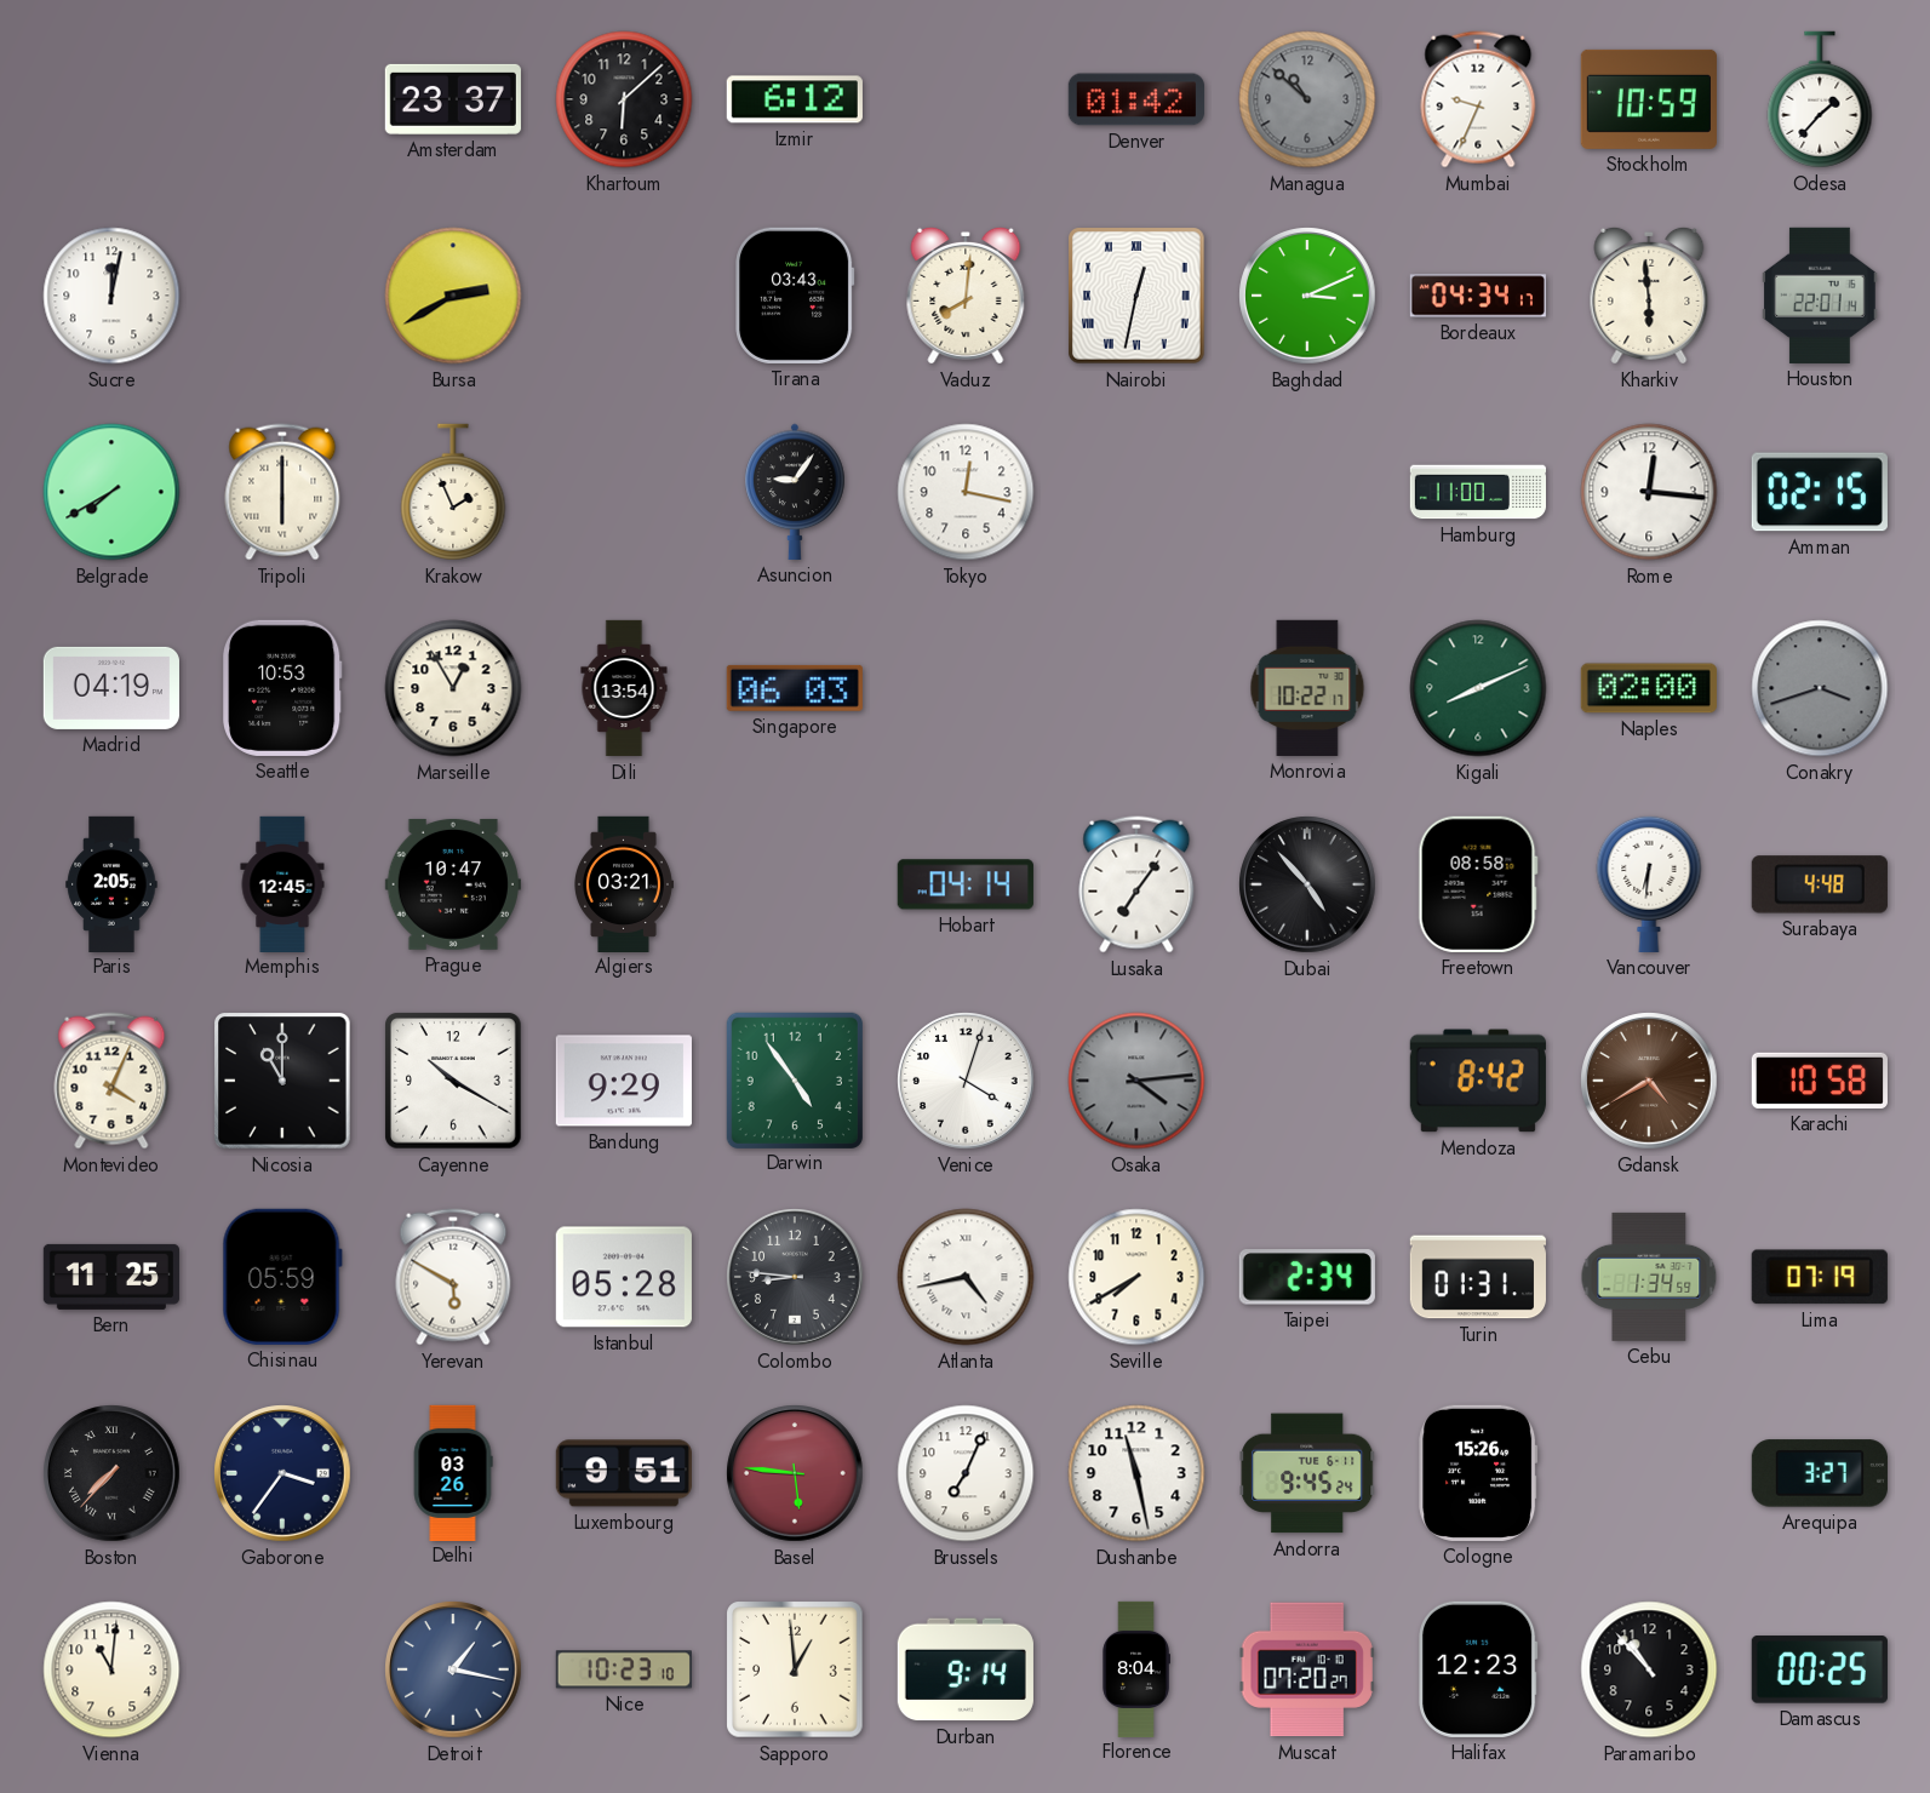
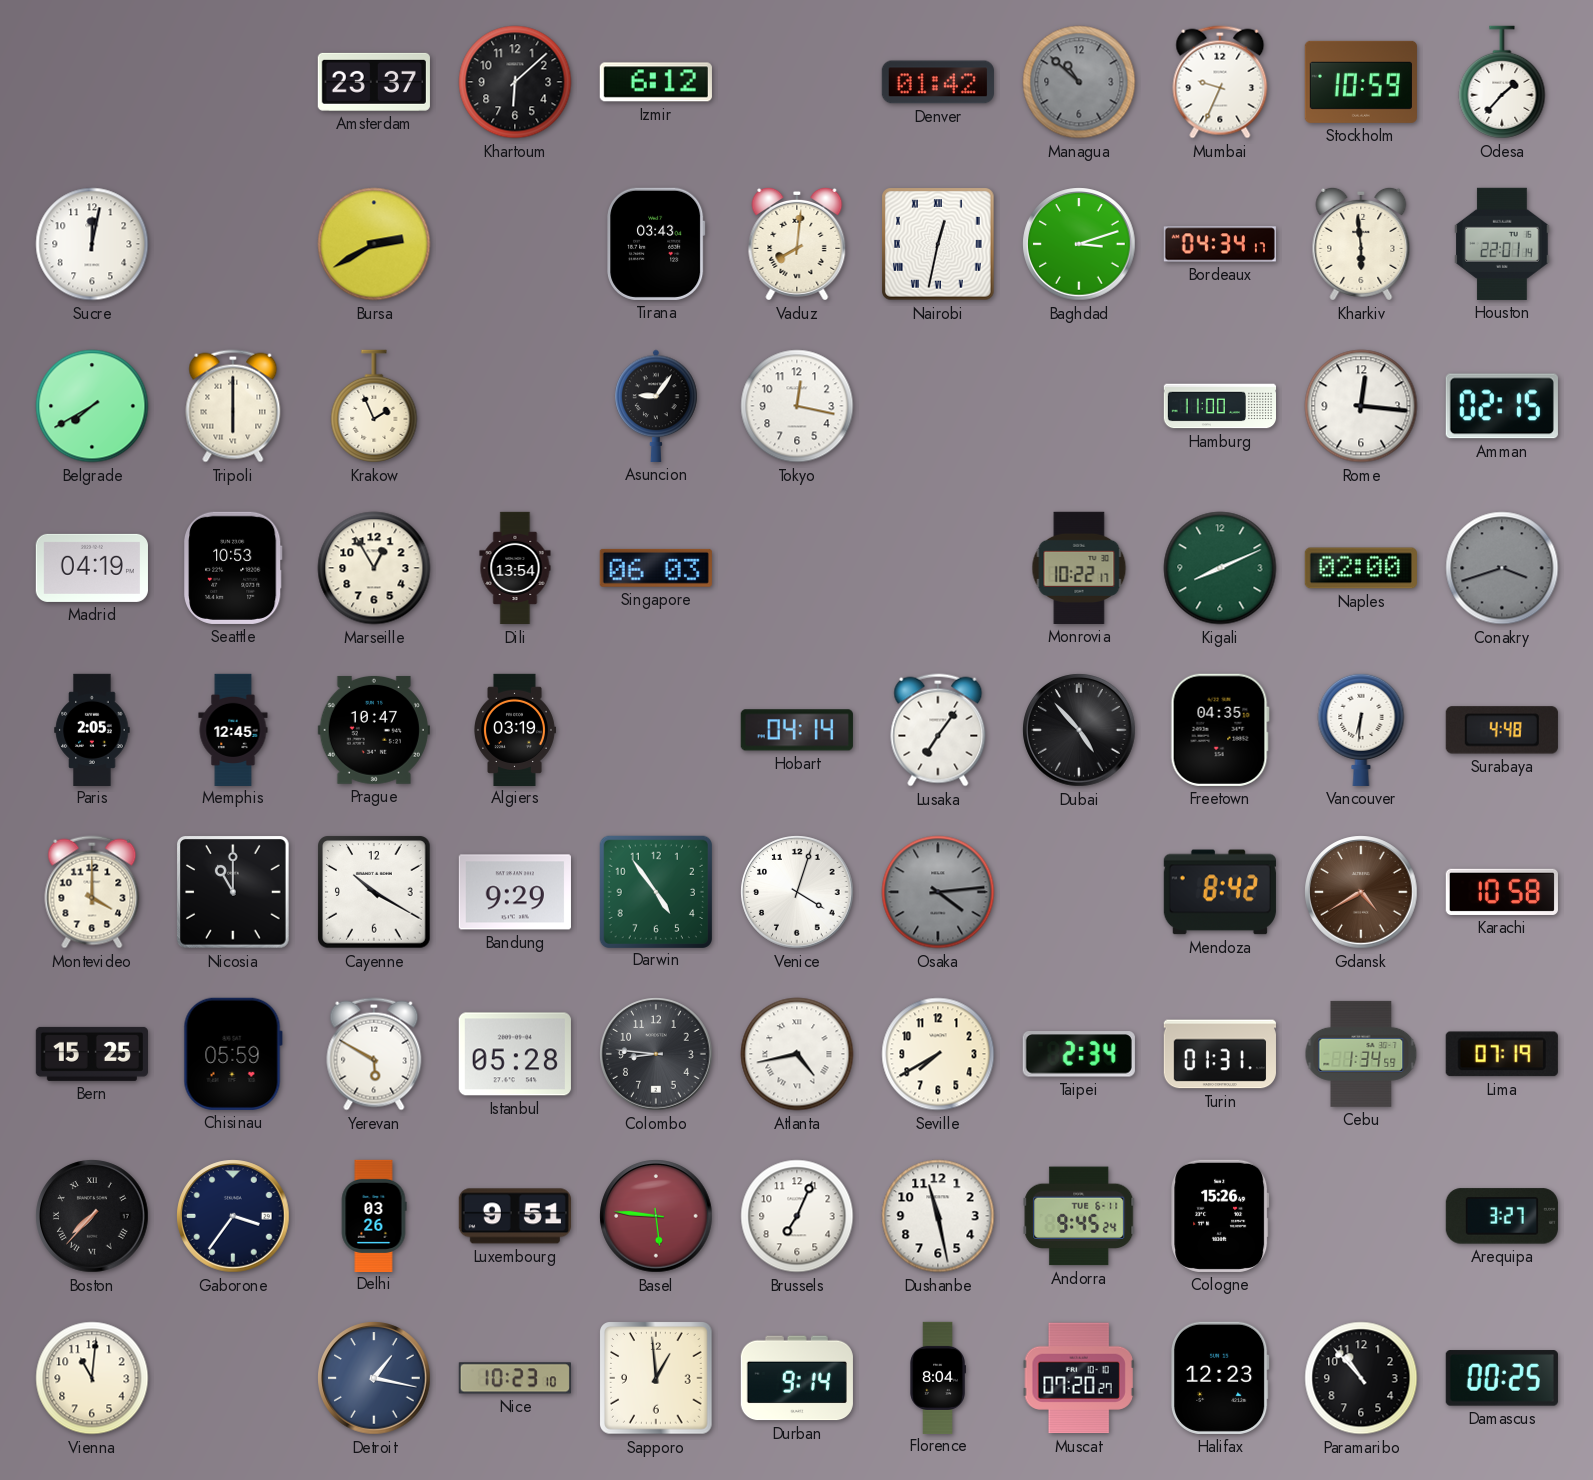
Baghdad: 3:11 -> 3:12
Algiers: 03:21 -> 03:19
Freetown: 08:58 -> 04:35
Montevideo: 4:04 -> 4:00
Bern: 11:25 -> 15:25
